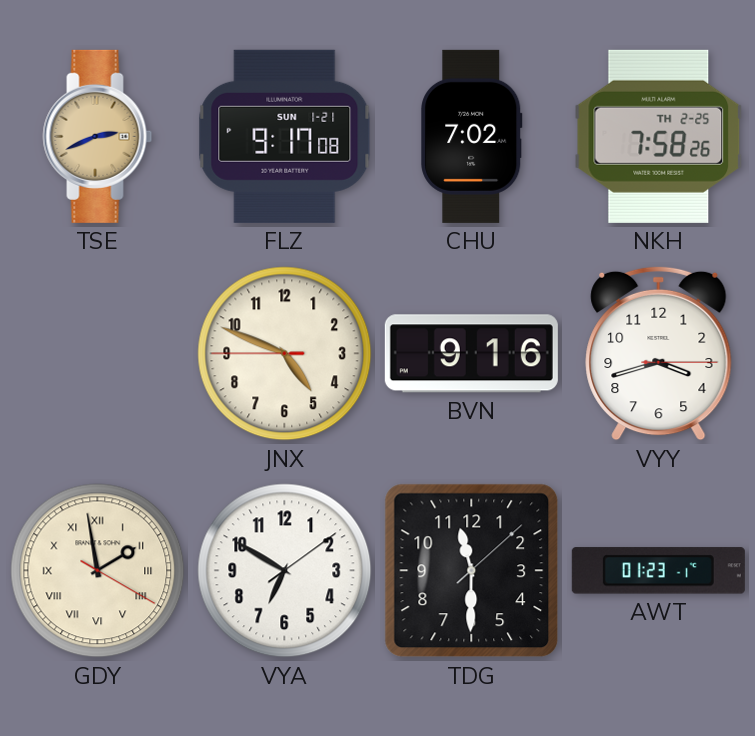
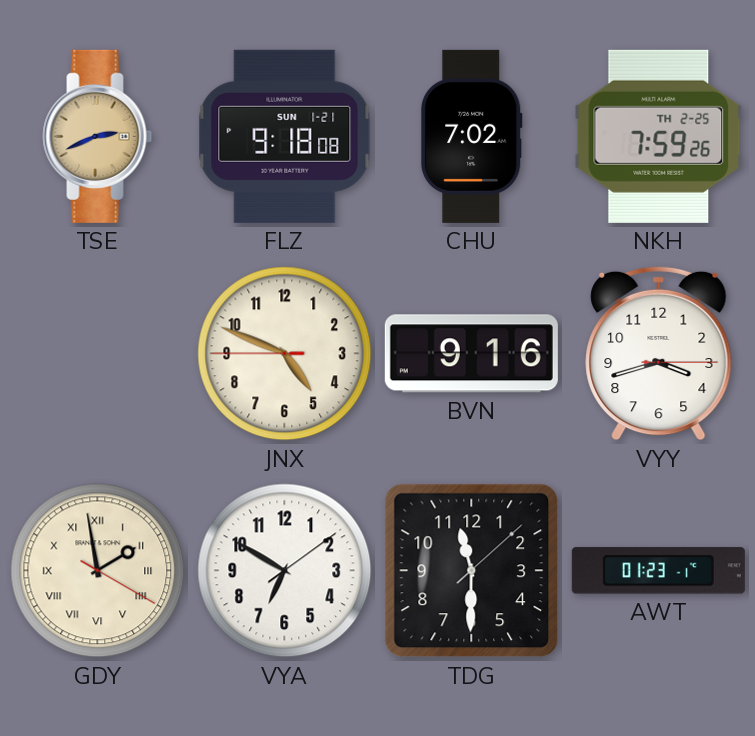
FLZ: 9:17 -> 9:18
NKH: 7:58 -> 7:59
